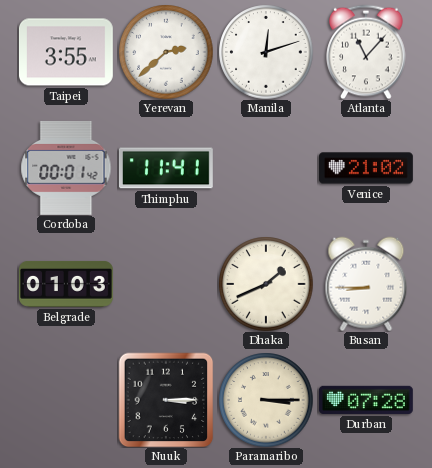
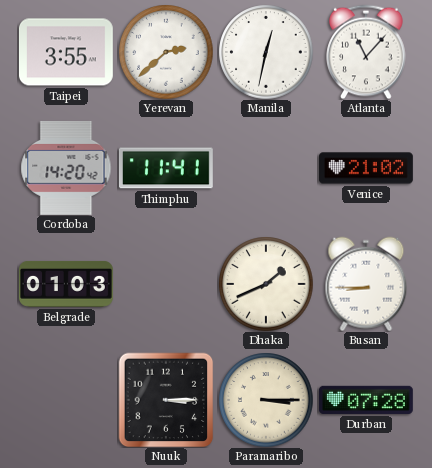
Manila: 12:12 -> 12:32
Cordoba: 00:01 -> 14:20
